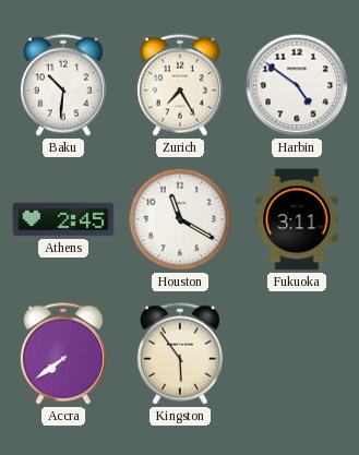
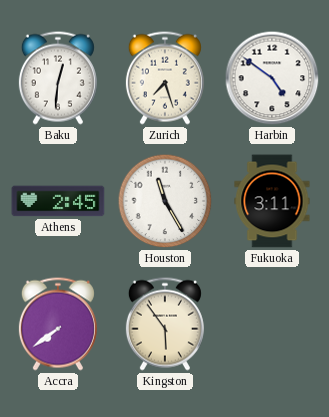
Baku: 10:31 -> 12:31
Zurich: 7:25 -> 7:27
Houston: 11:20 -> 11:25
